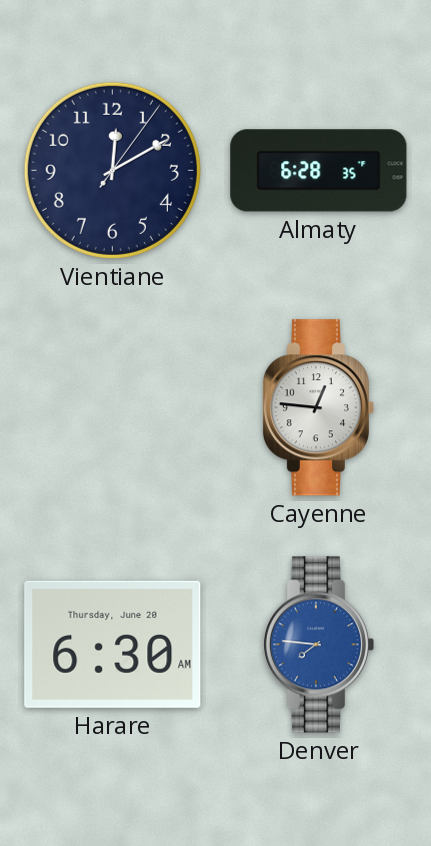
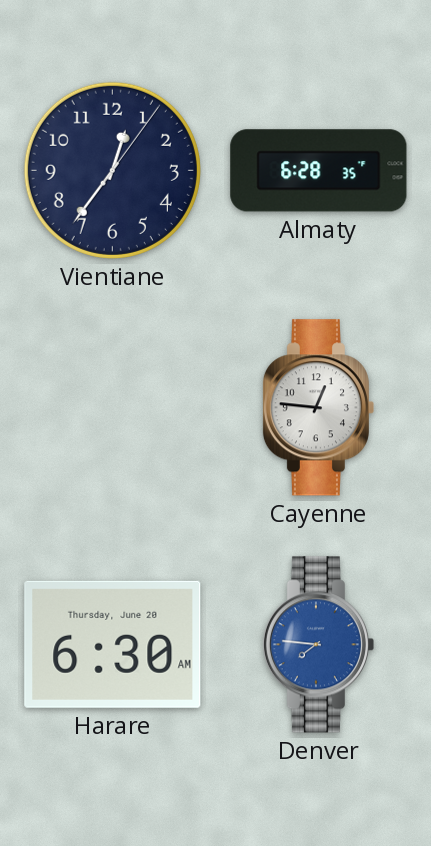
Vientiane: 12:10 -> 12:36
